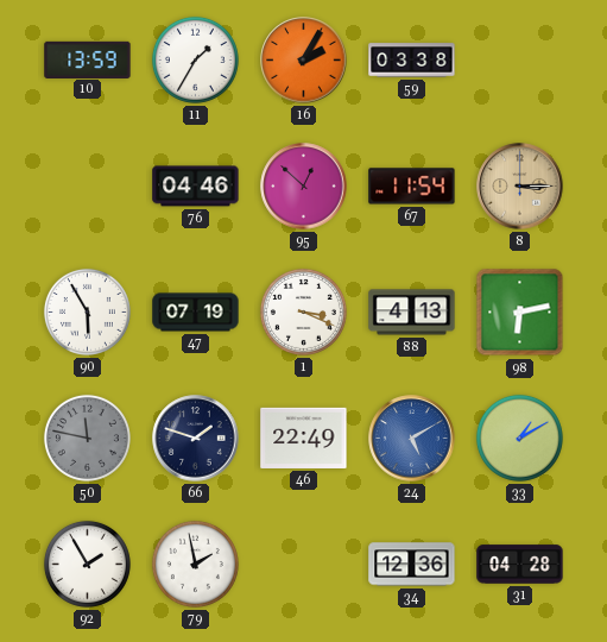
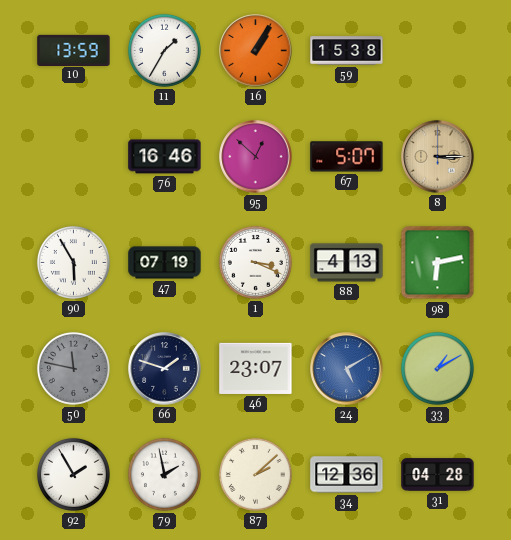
16: 2:05 -> 1:05
59: 03:38 -> 15:38
76: 04:46 -> 16:46
67: 11:54 -> 5:07
46: 22:49 -> 23:07
87: none -> 2:08
